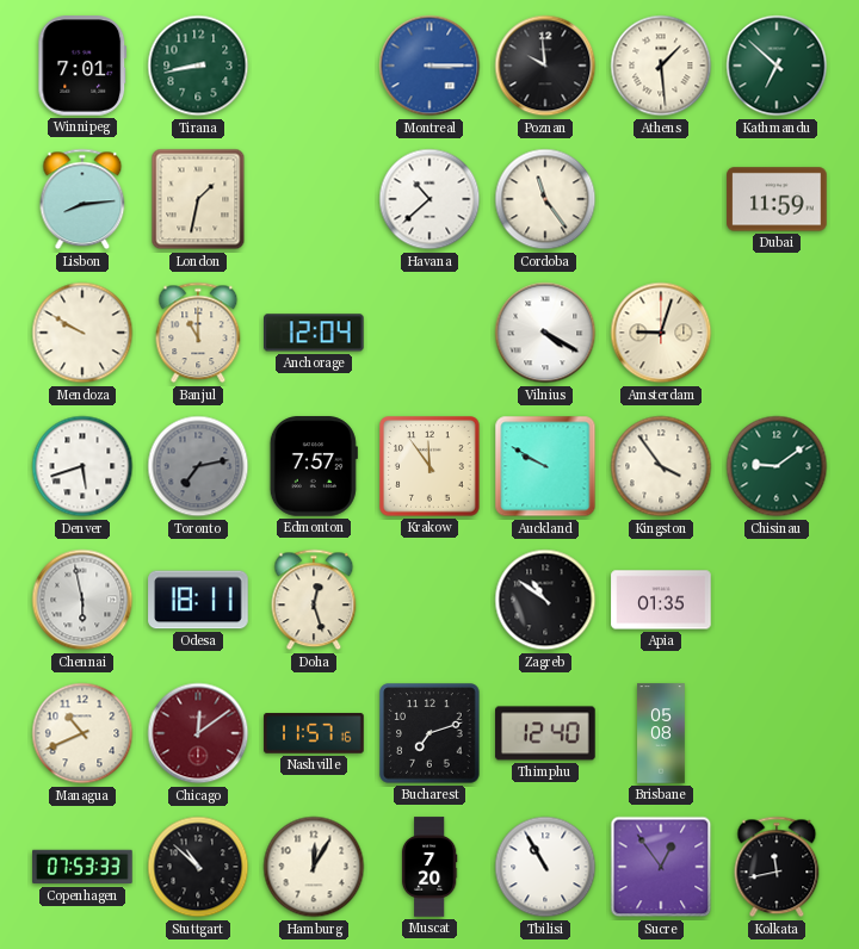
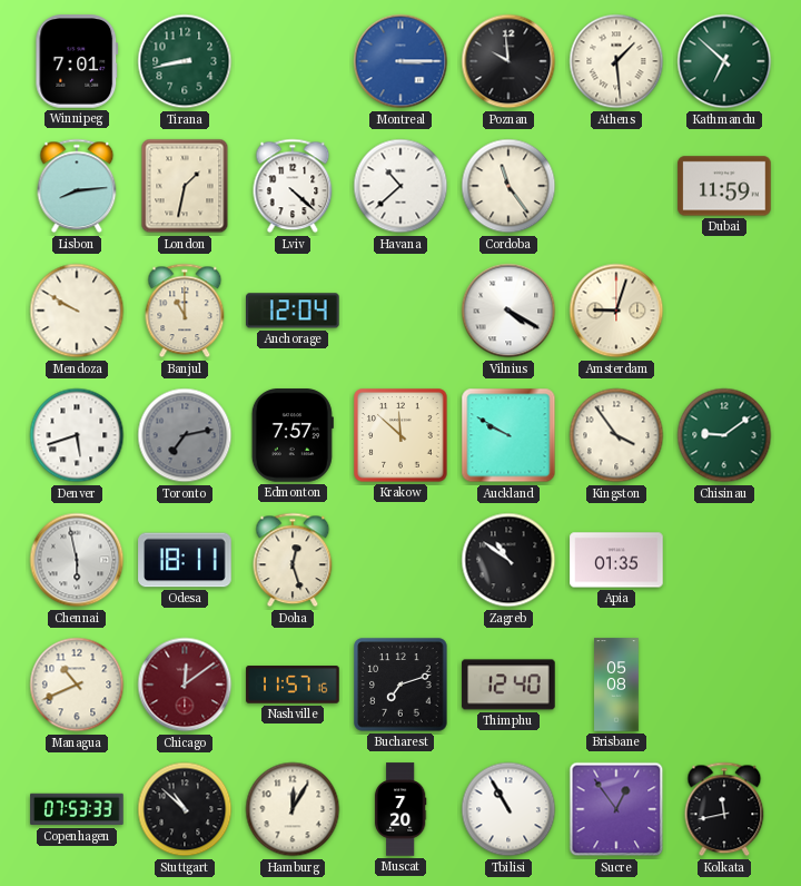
Lviv: none -> 4:22
Krakow: 11:54 -> 11:52
